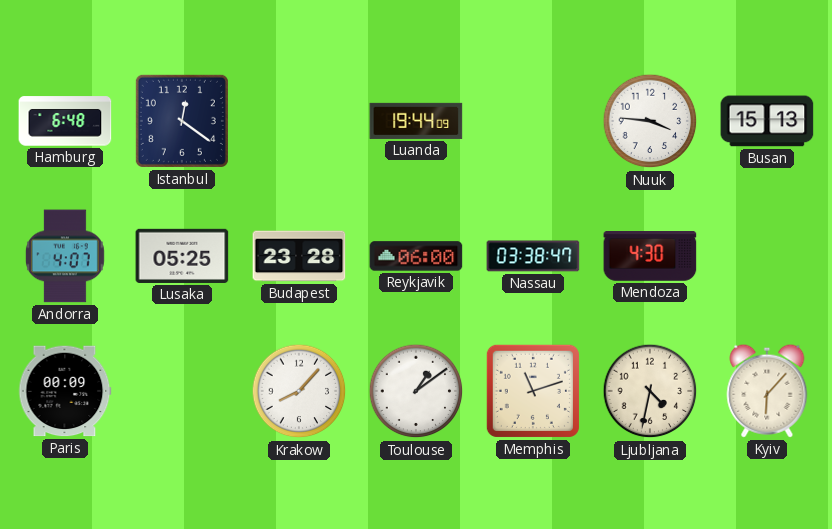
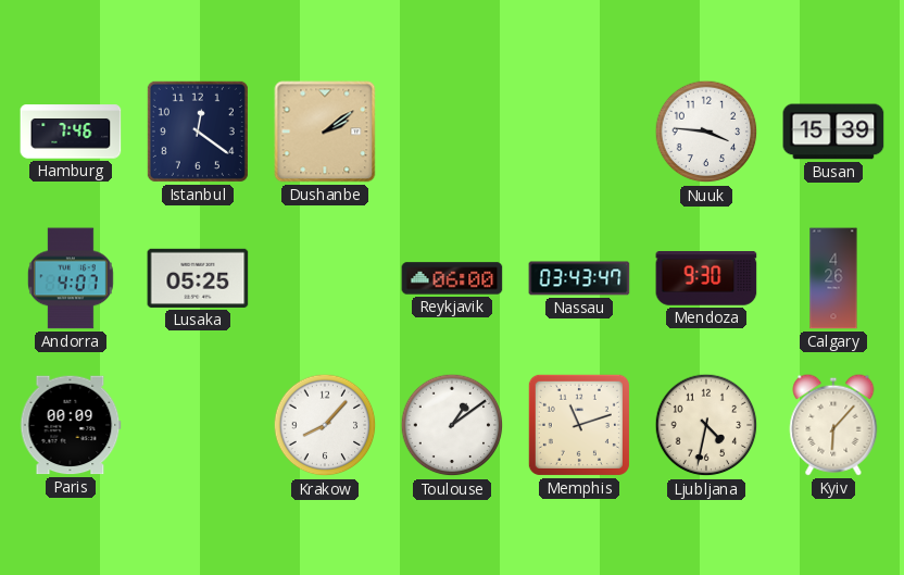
Hamburg: 6:48 -> 7:46
Dushanbe: none -> 2:09
Luanda: 19:44 -> none
Busan: 15:13 -> 15:39
Budapest: 23:28 -> none
Nassau: 03:38 -> 03:43
Mendoza: 4:30 -> 9:30
Calgary: none -> 4:26
